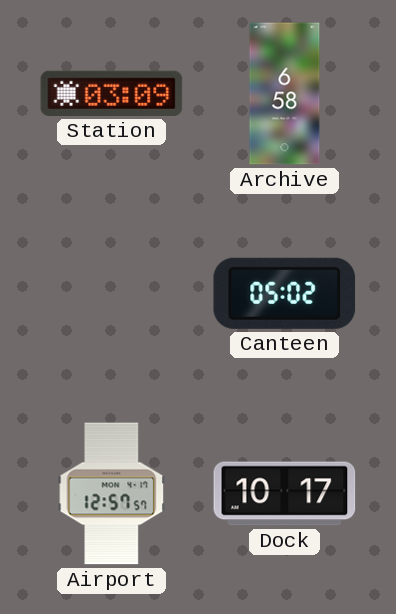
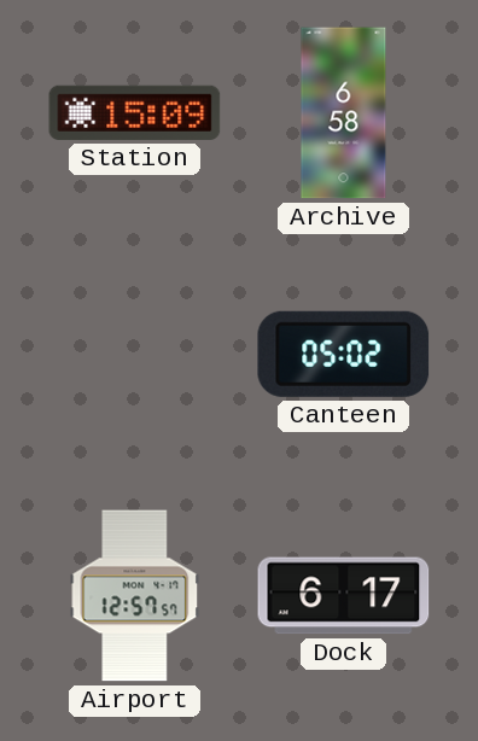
Station: 03:09 -> 15:09
Dock: 10:17 -> 6:17
